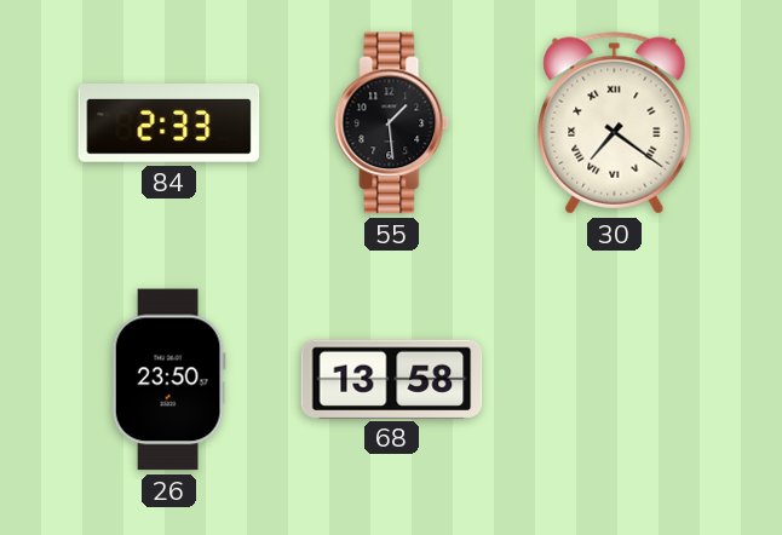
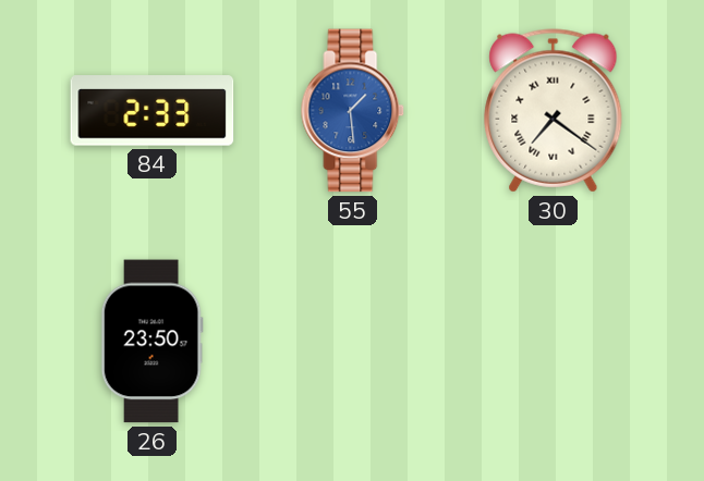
55 dial: black -> blue
68: 13:58 -> none
